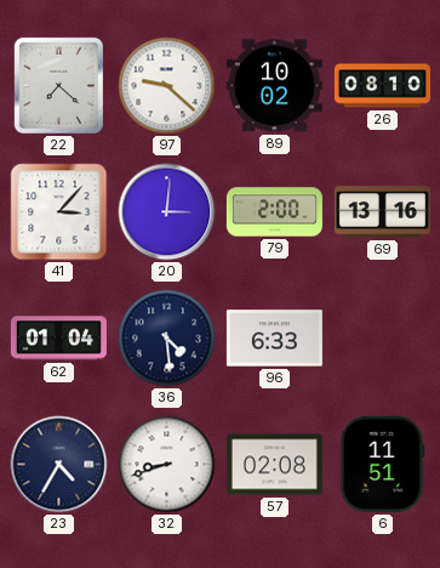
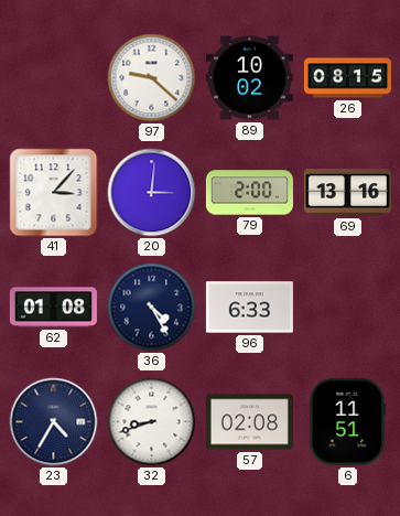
22: 7:22 -> none
26: 08:10 -> 08:15
62: 01:04 -> 01:08
36: 4:29 -> 4:25
